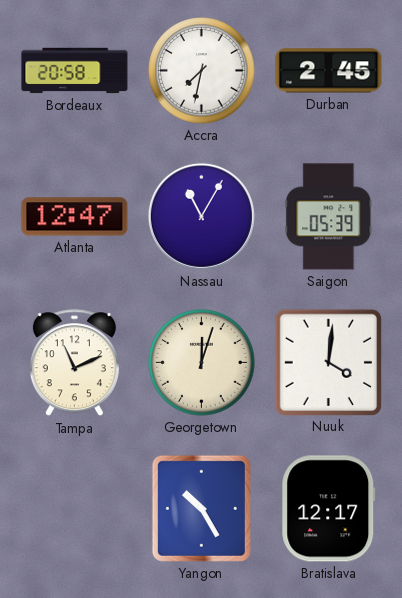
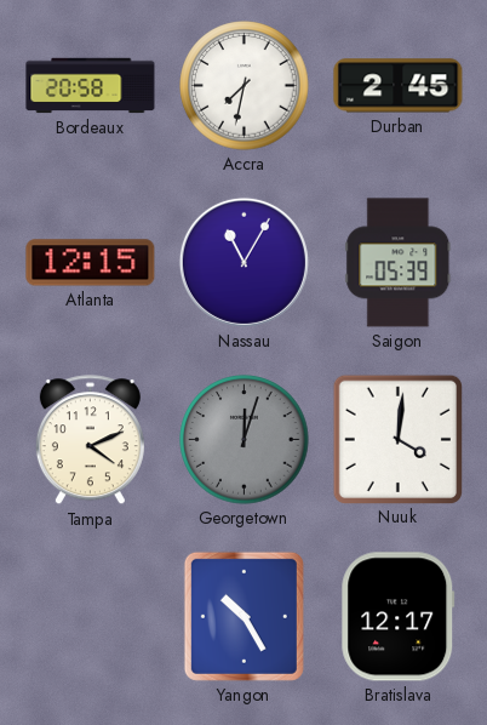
Atlanta: 12:47 -> 12:15
Tampa: 11:11 -> 4:11
Georgetown dial: cream -> grey
